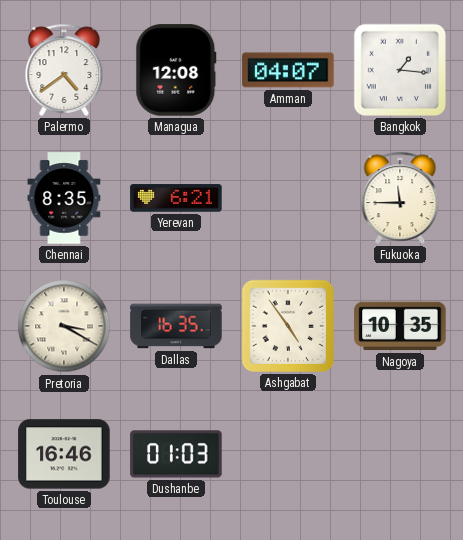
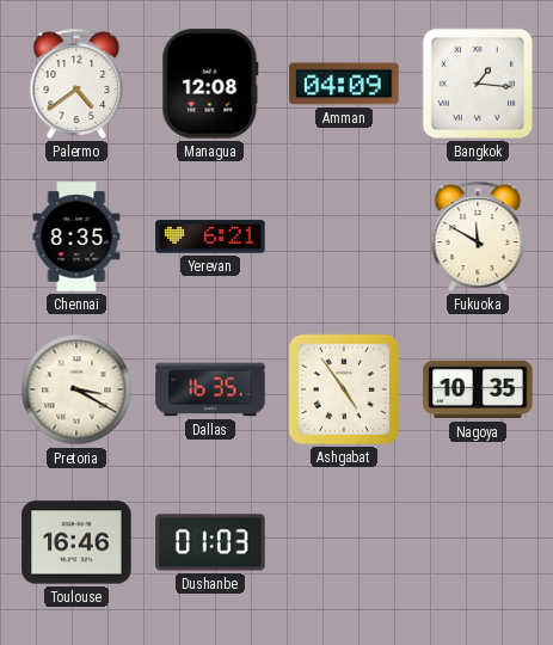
Amman: 04:07 -> 04:09
Fukuoka: 11:45 -> 11:50
